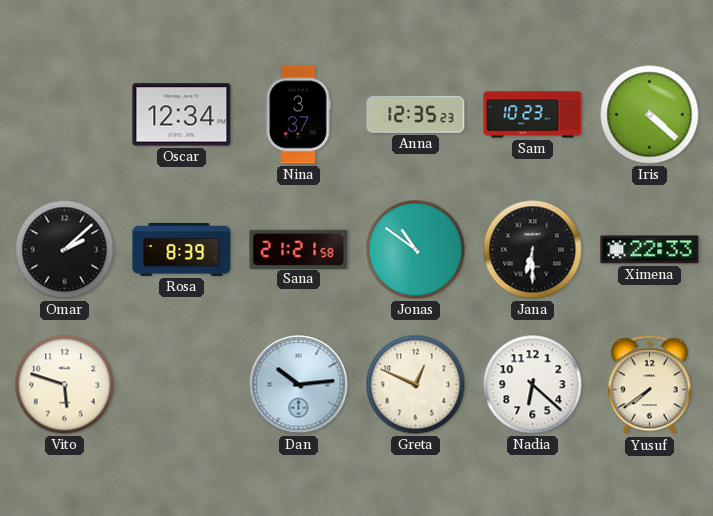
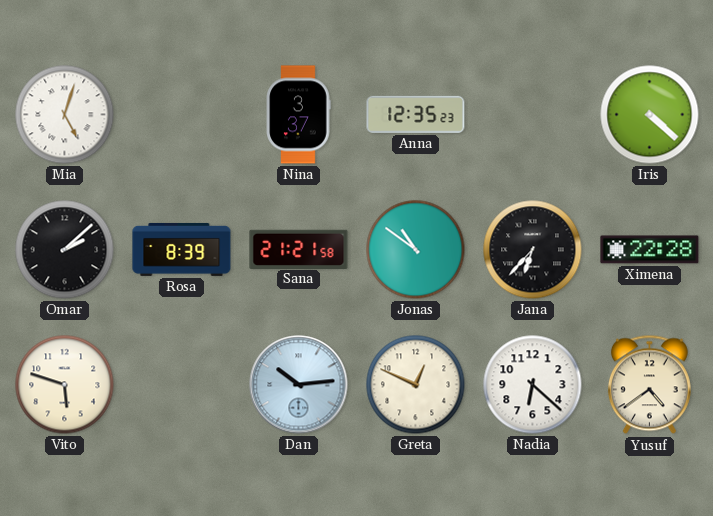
Mia: none -> 5:03
Oscar: 12:34 -> none
Sam: 10:23 -> none
Jana: 6:30 -> 6:37
Ximena: 22:33 -> 22:28
Yusuf: 7:39 -> 4:39
